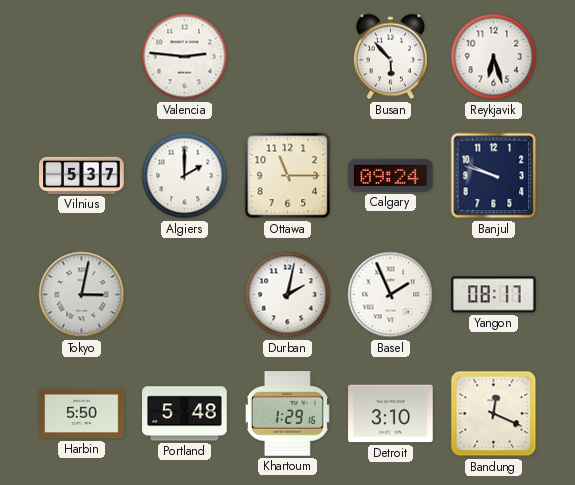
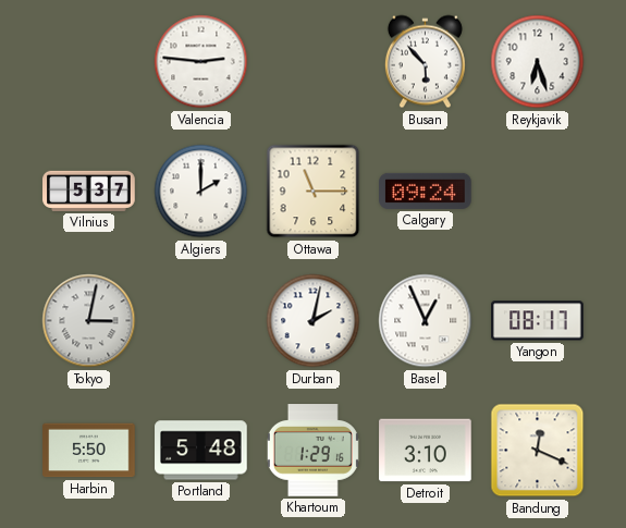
Banjul: 9:48 -> none
Basel: 1:56 -> 12:56
